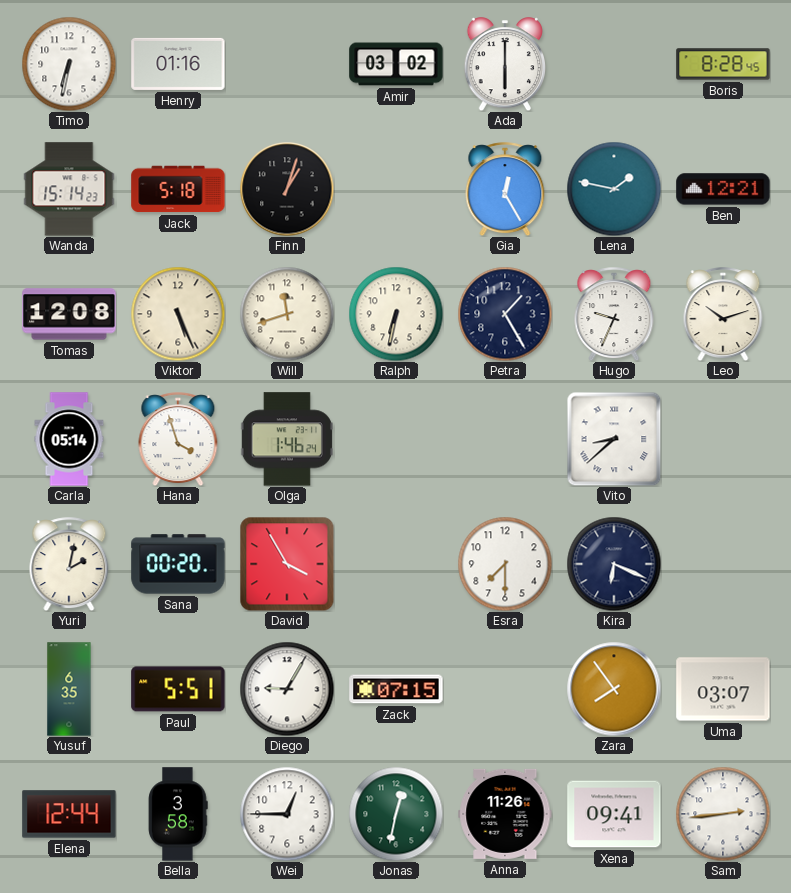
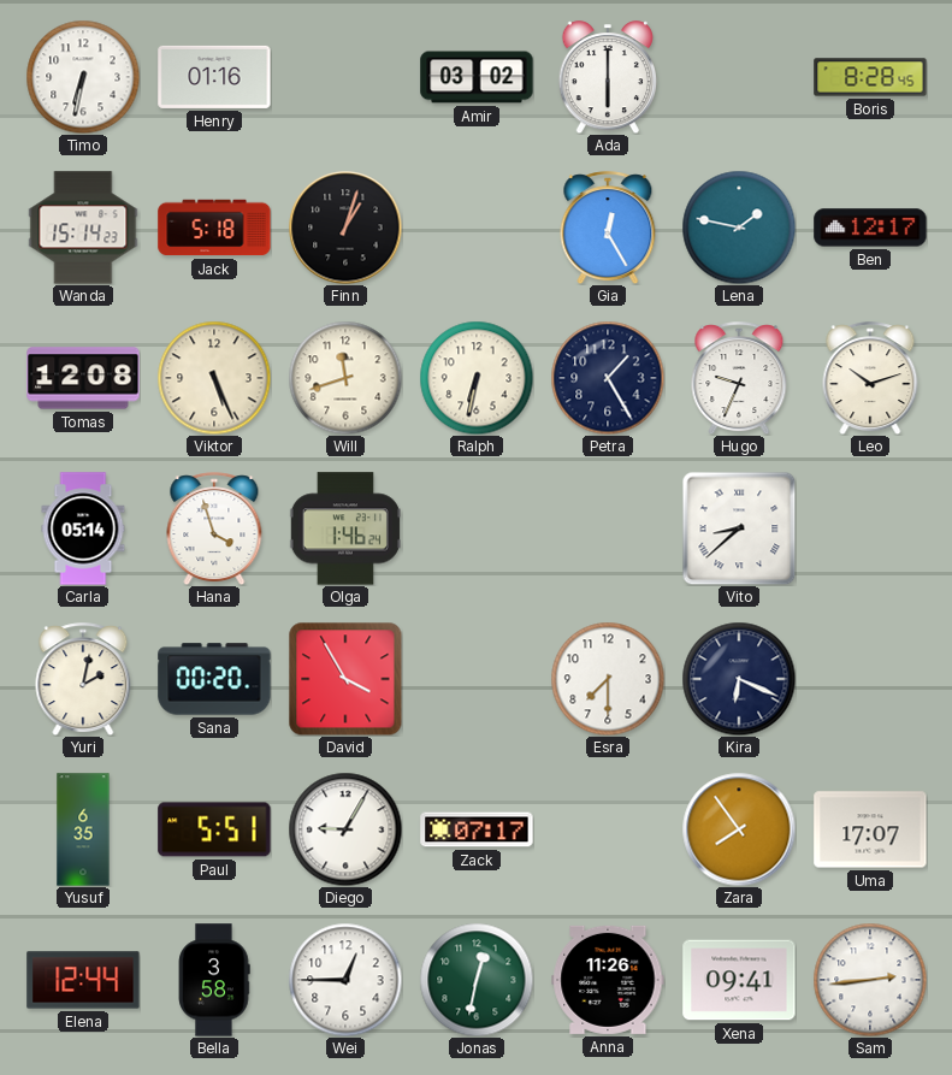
Ben: 12:21 -> 12:17
Zack: 07:15 -> 07:17
Uma: 03:07 -> 17:07
